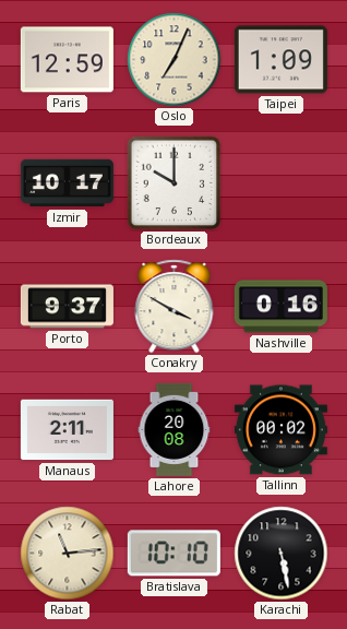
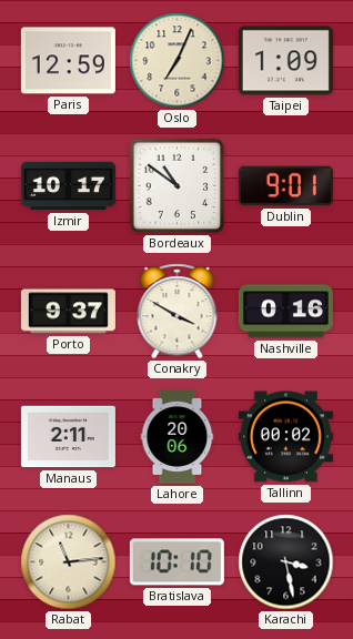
Bordeaux: 10:00 -> 10:51
Dublin: none -> 9:01
Lahore: 20:08 -> 20:06
Karachi: 5:28 -> 3:28
